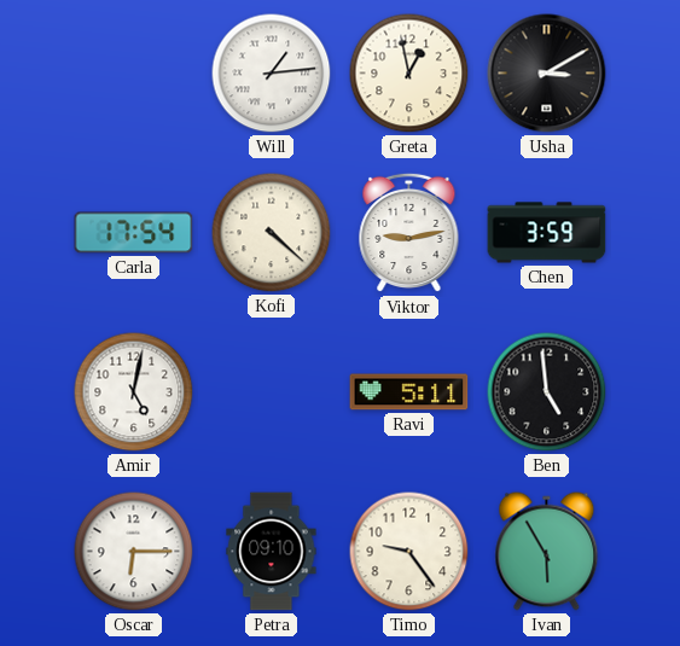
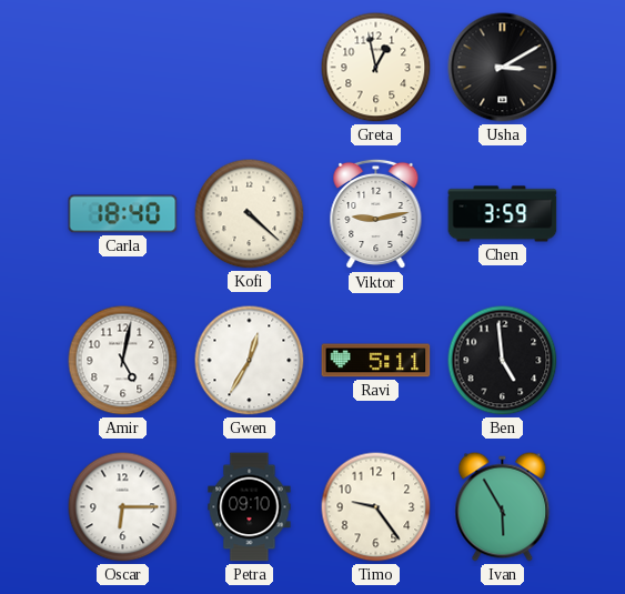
Will: 1:14 -> none
Carla: 17:54 -> 18:40
Gwen: none -> 12:35
